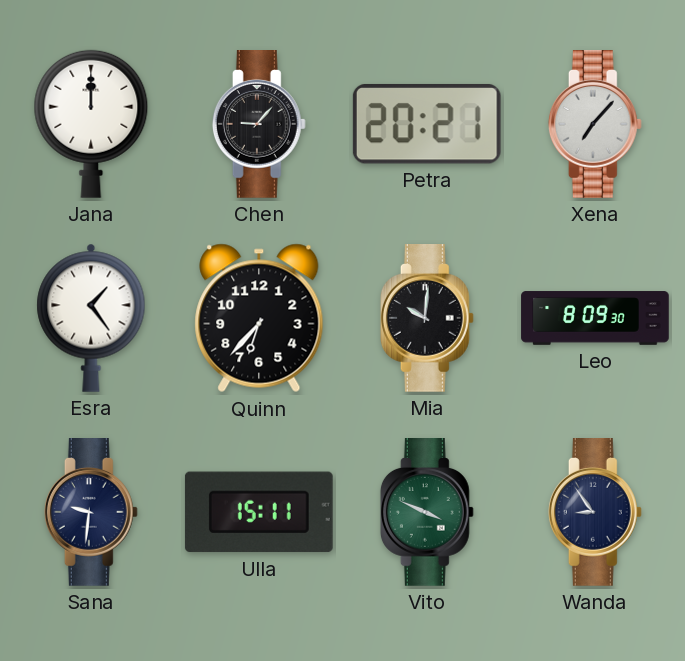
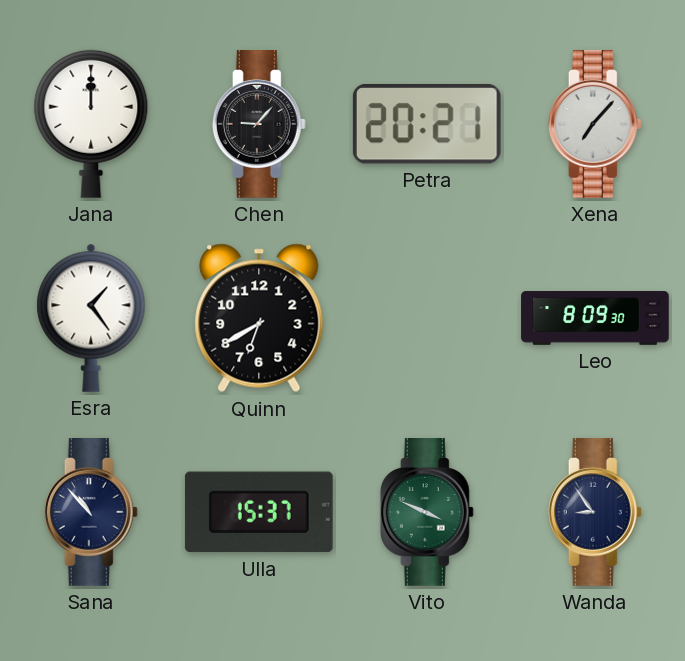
Quinn: 6:37 -> 6:40
Mia: 10:01 -> none
Sana: 9:31 -> 10:53
Ulla: 15:11 -> 15:37
